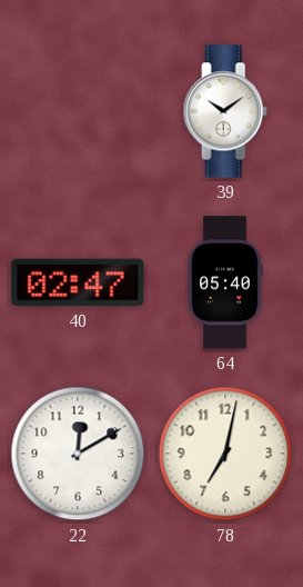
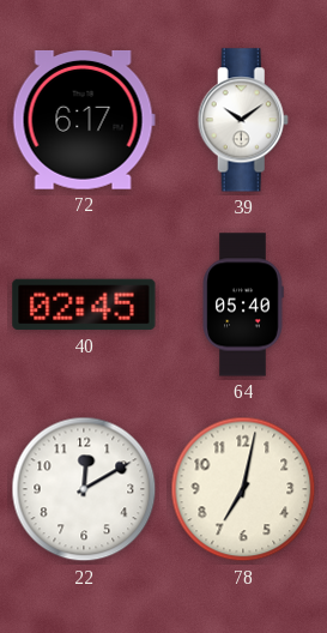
72: none -> 6:17
40: 02:47 -> 02:45
